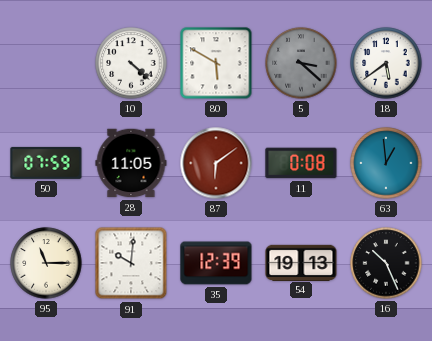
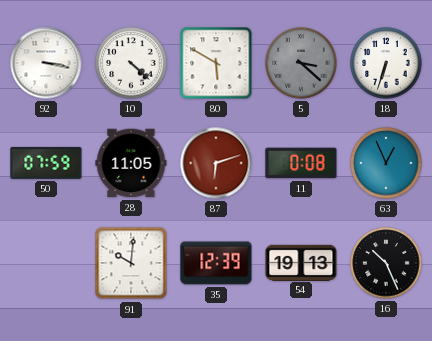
92: none -> 3:17
18: 5:39 -> 6:33
87: 6:09 -> 6:12
63: 12:59 -> 12:56
95: 11:15 -> none
